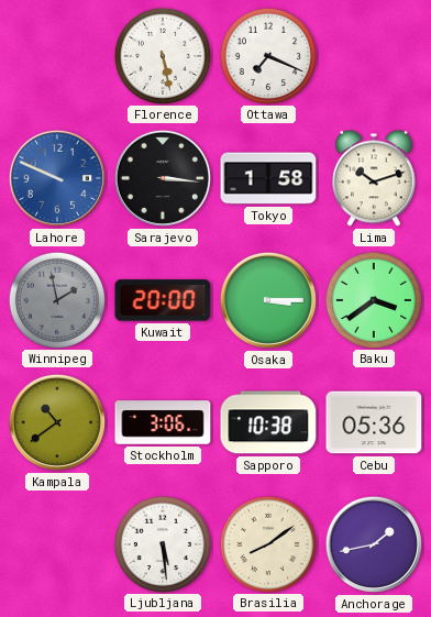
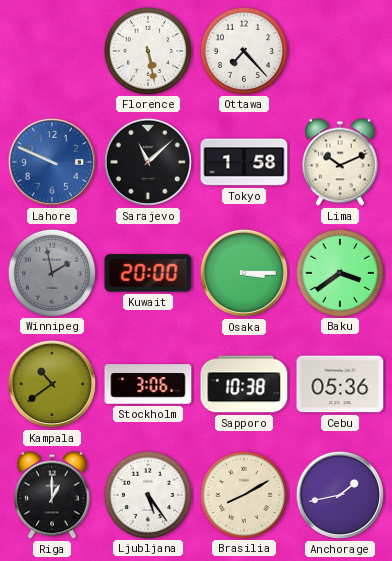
Ottawa: 7:19 -> 7:23
Sarajevo: 3:16 -> 11:08
Lima: 10:12 -> 10:11
Riga: none -> 1:00
Ljubljana: 5:29 -> 5:24
Brasilia: 8:09 -> 8:10
